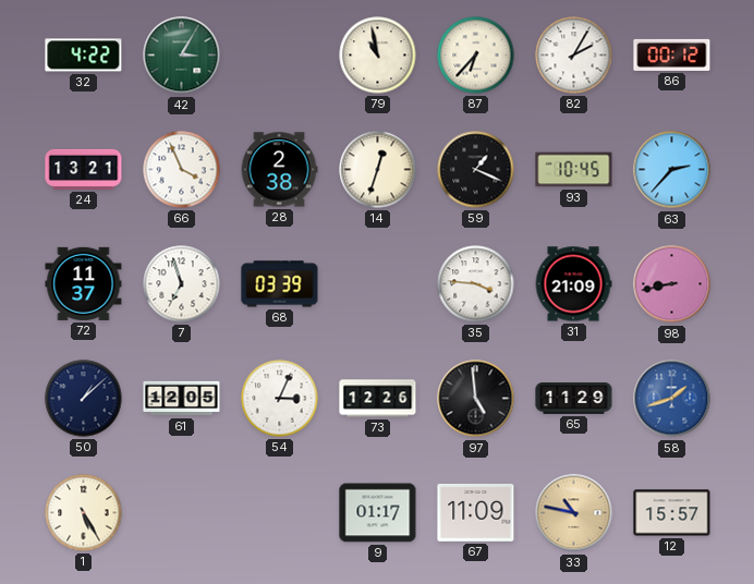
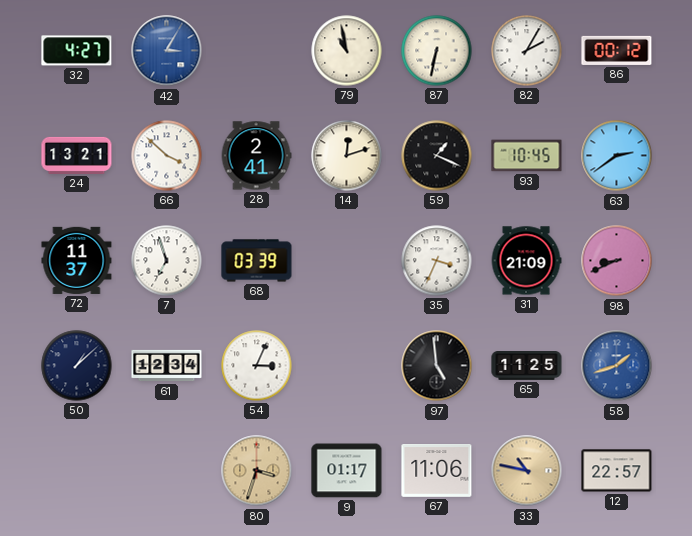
32: 4:22 -> 4:27
42 dial: green -> blue
87: 6:37 -> 6:32
66: 3:56 -> 3:52
28: 2:38 -> 2:41
14: 12:33 -> 12:12
63: 2:37 -> 2:39
35: 3:46 -> 3:34
98: 8:43 -> 8:41
61: 12:05 -> 12:34
73: 12:26 -> none
65: 11:29 -> 11:25
1: 5:25 -> none
80: none -> 3:33
67: 11:09 -> 11:06
12: 15:57 -> 22:57
